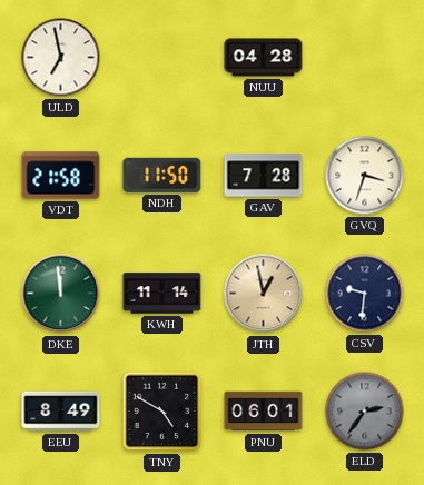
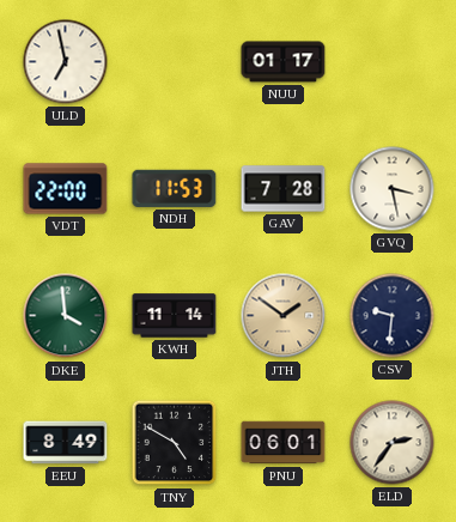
NUU: 04:28 -> 01:17
VDT: 21:58 -> 22:00
NDH: 11:50 -> 11:53
GVQ: 3:33 -> 3:28
DKE: 11:59 -> 3:59
JTH: 12:58 -> 1:51
ELD dial: grey -> cream
